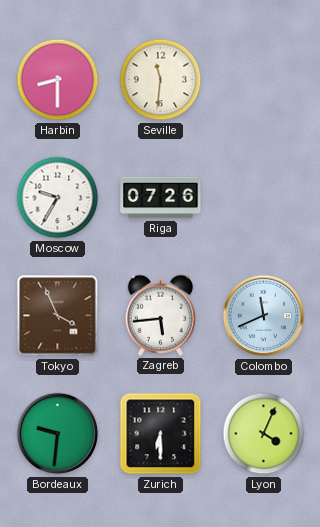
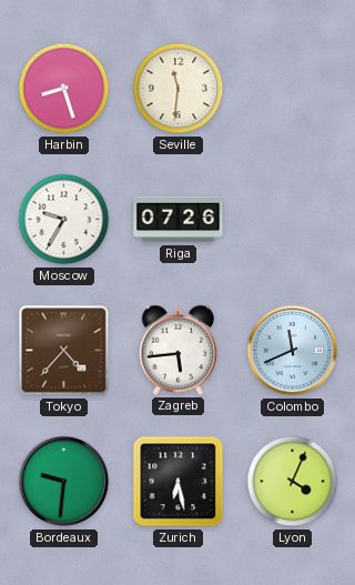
Harbin: 8:30 -> 8:27
Tokyo: 3:56 -> 4:37
Zurich: 6:30 -> 6:28
